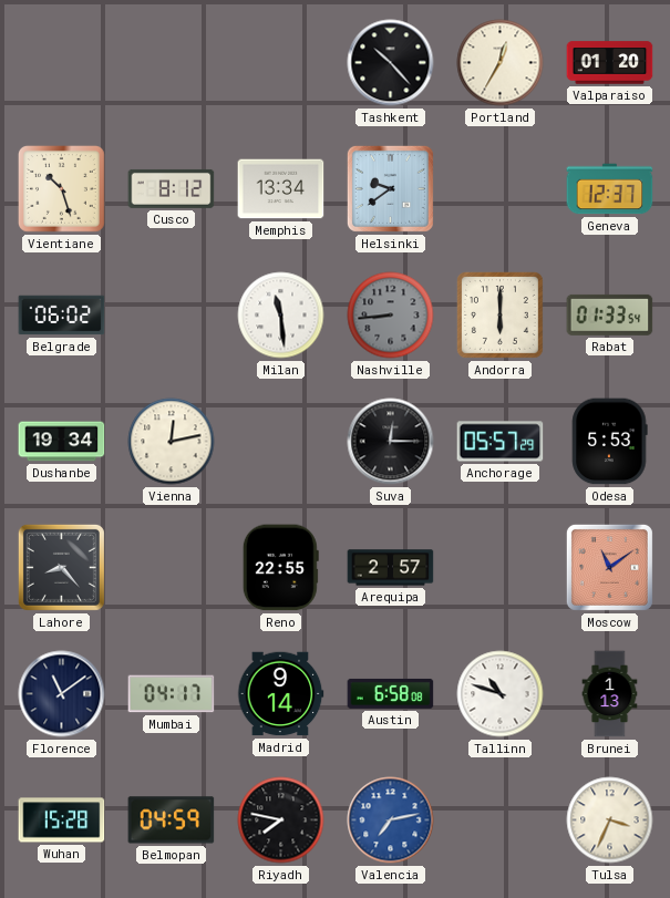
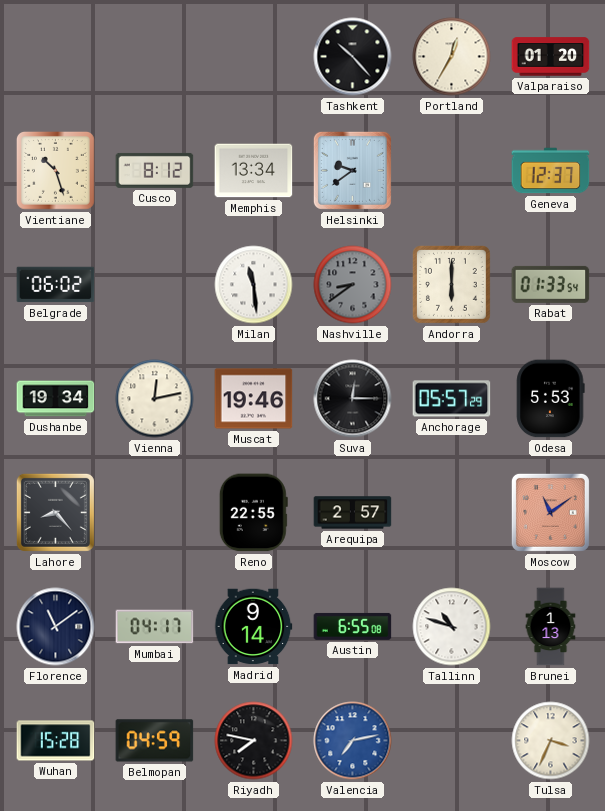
Nashville: 8:44 -> 8:39
Muscat: none -> 19:46
Austin: 6:58 -> 6:55
